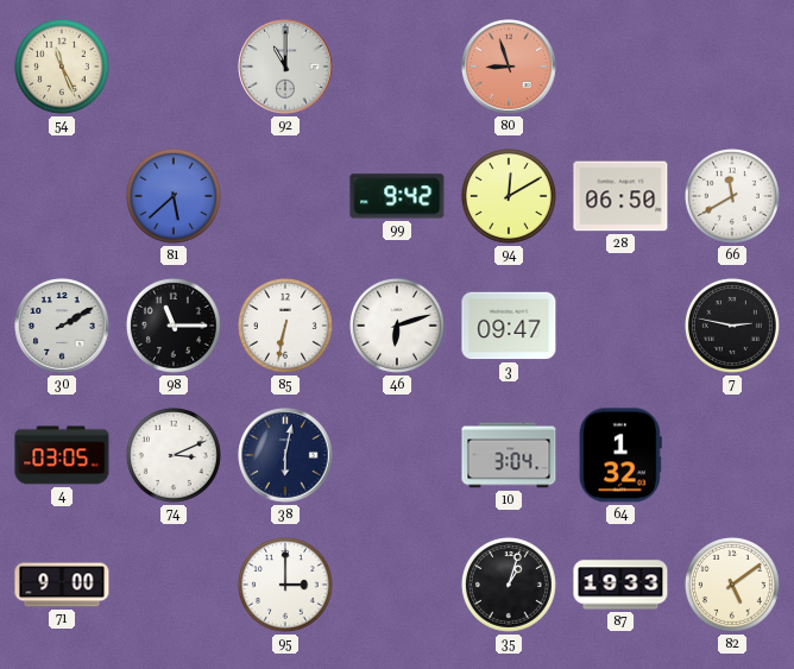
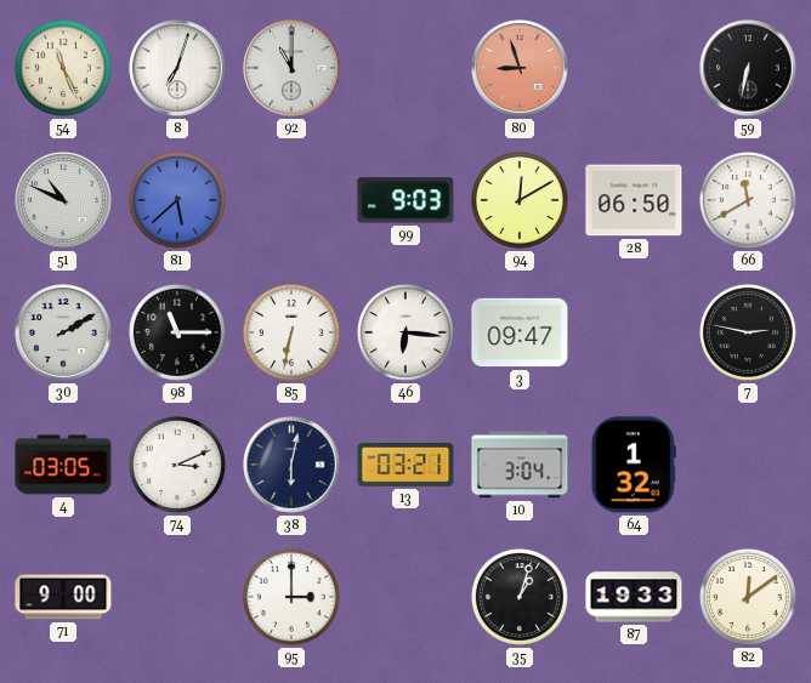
8: none -> 7:03
59: none -> 6:32
51: none -> 10:49
99: 9:42 -> 9:03
46: 6:12 -> 6:16
13: none -> 03:21
82: 5:09 -> 12:09
